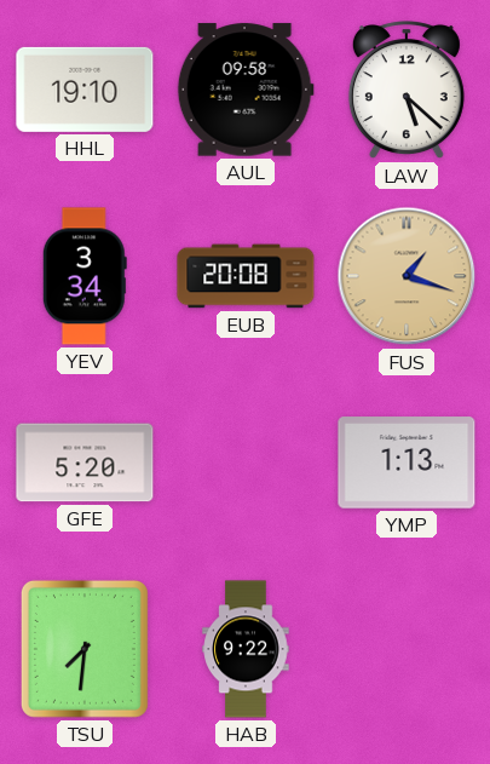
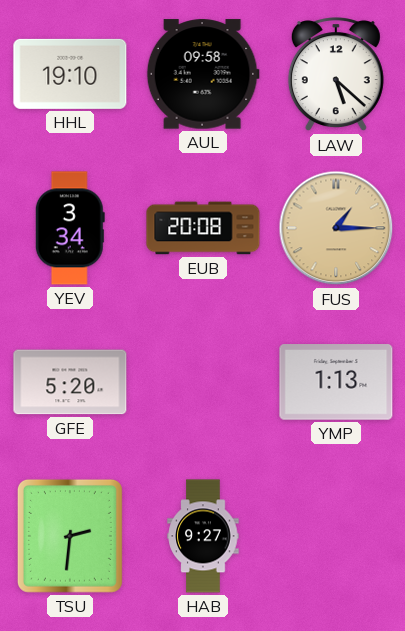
FUS: 1:18 -> 1:15
TSU: 7:31 -> 2:31
HAB: 9:22 -> 9:27
